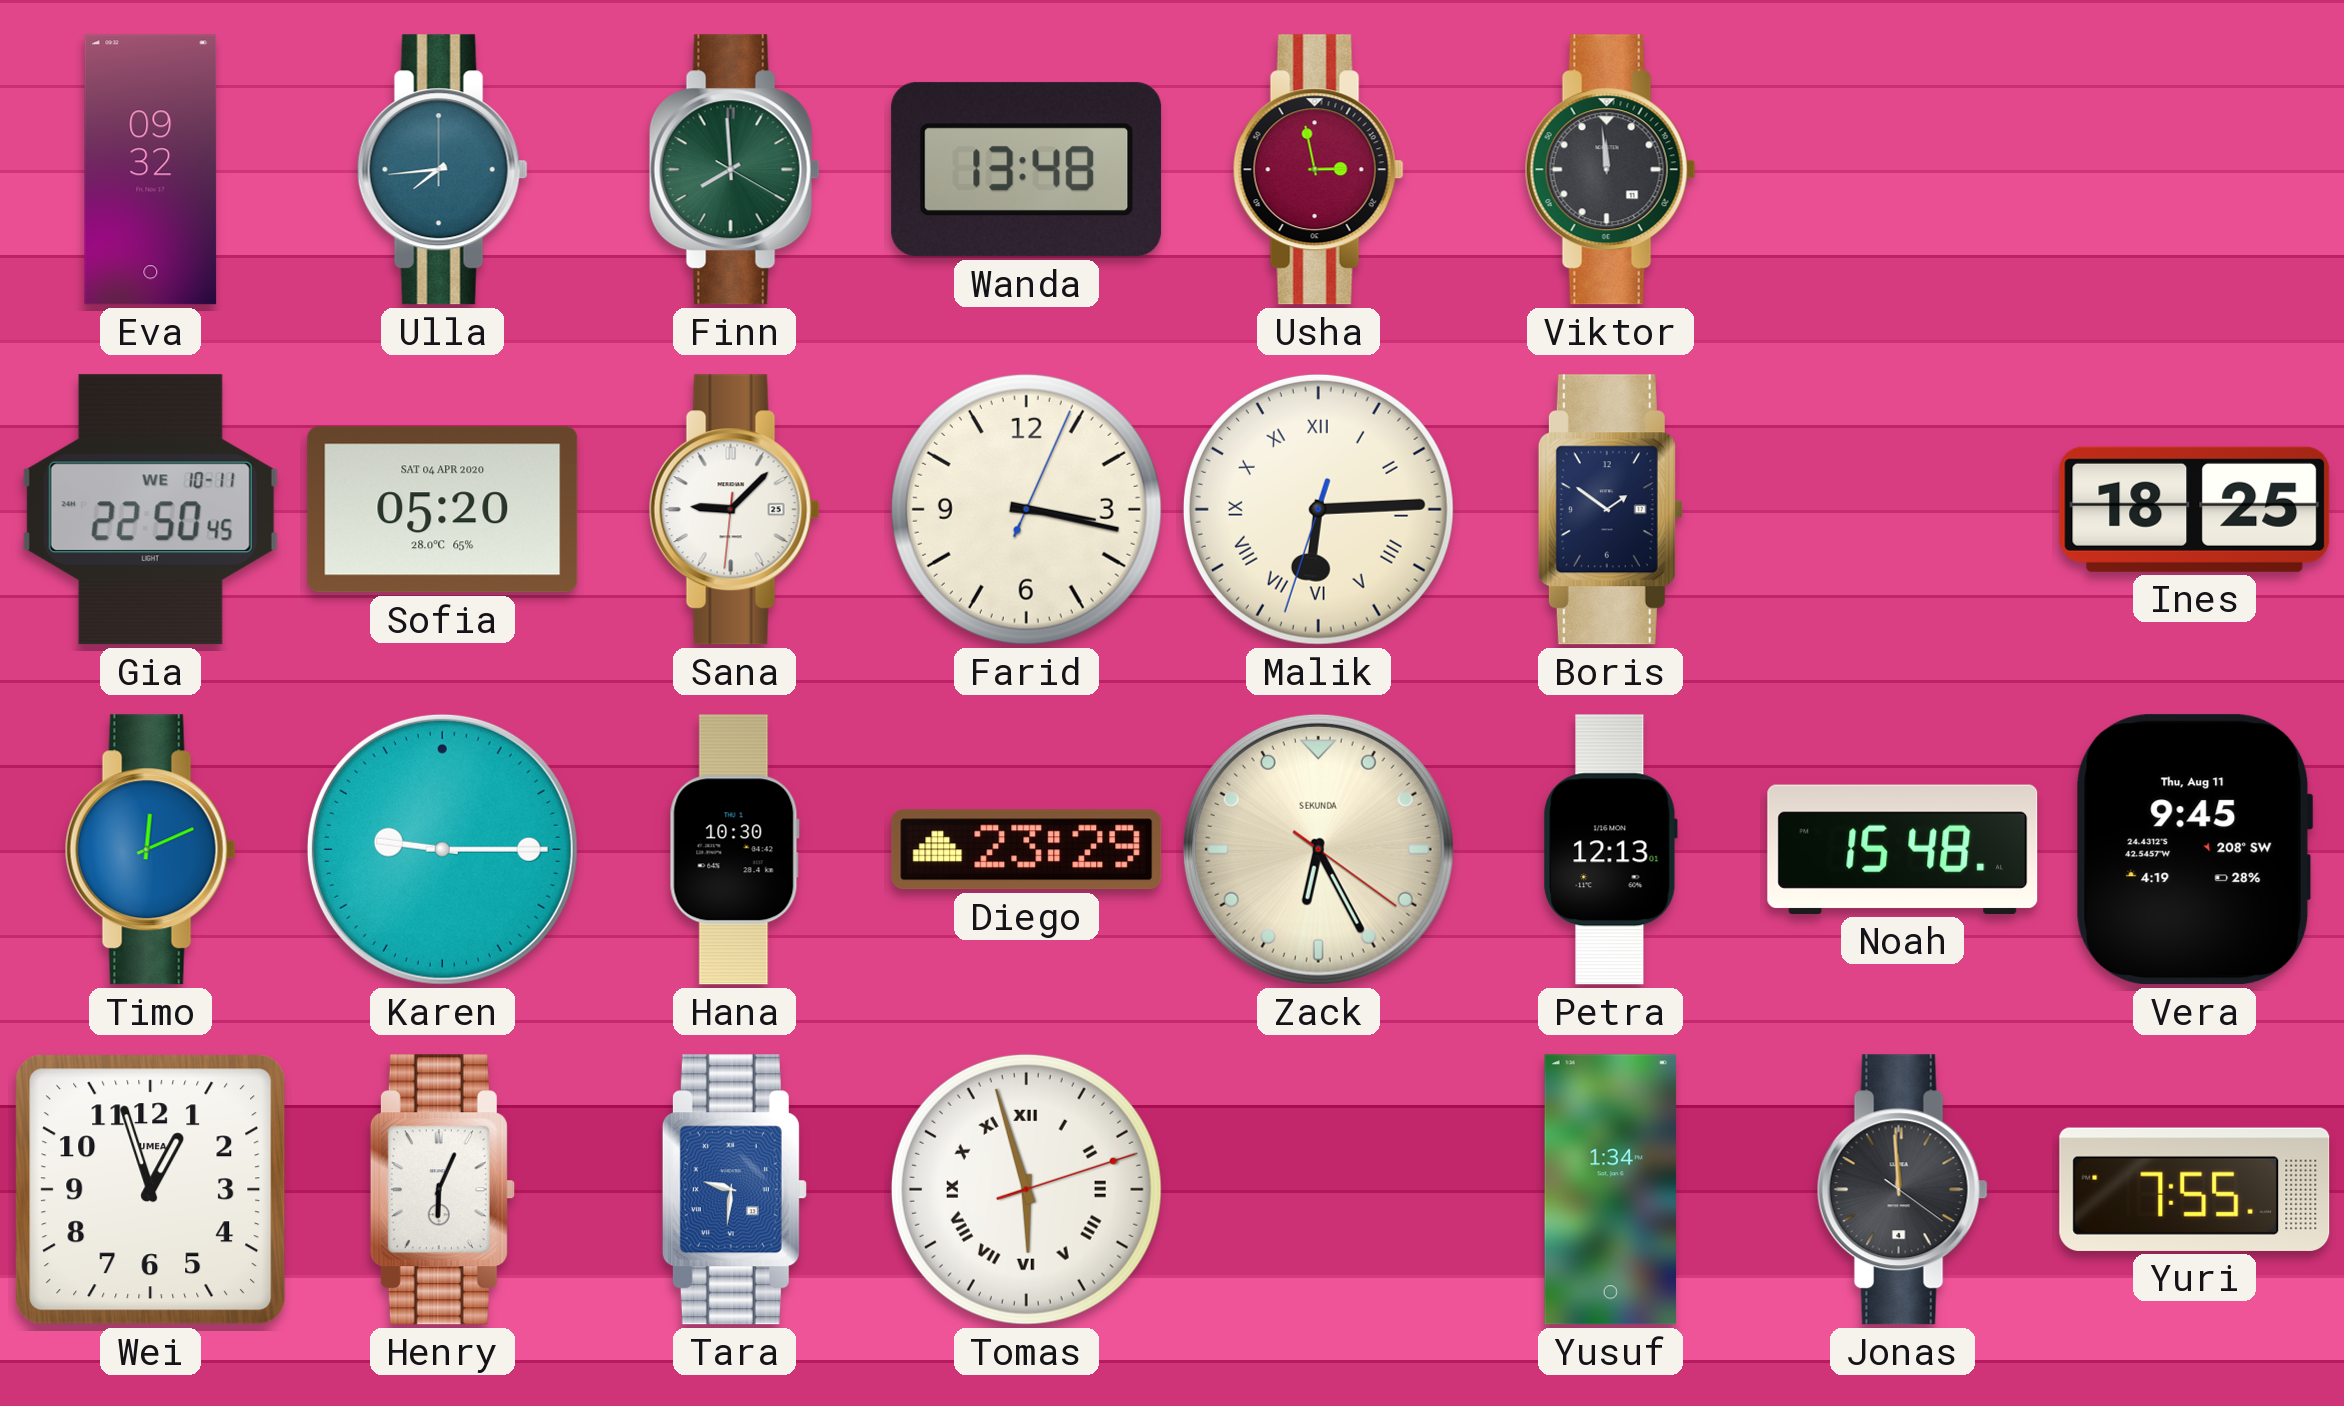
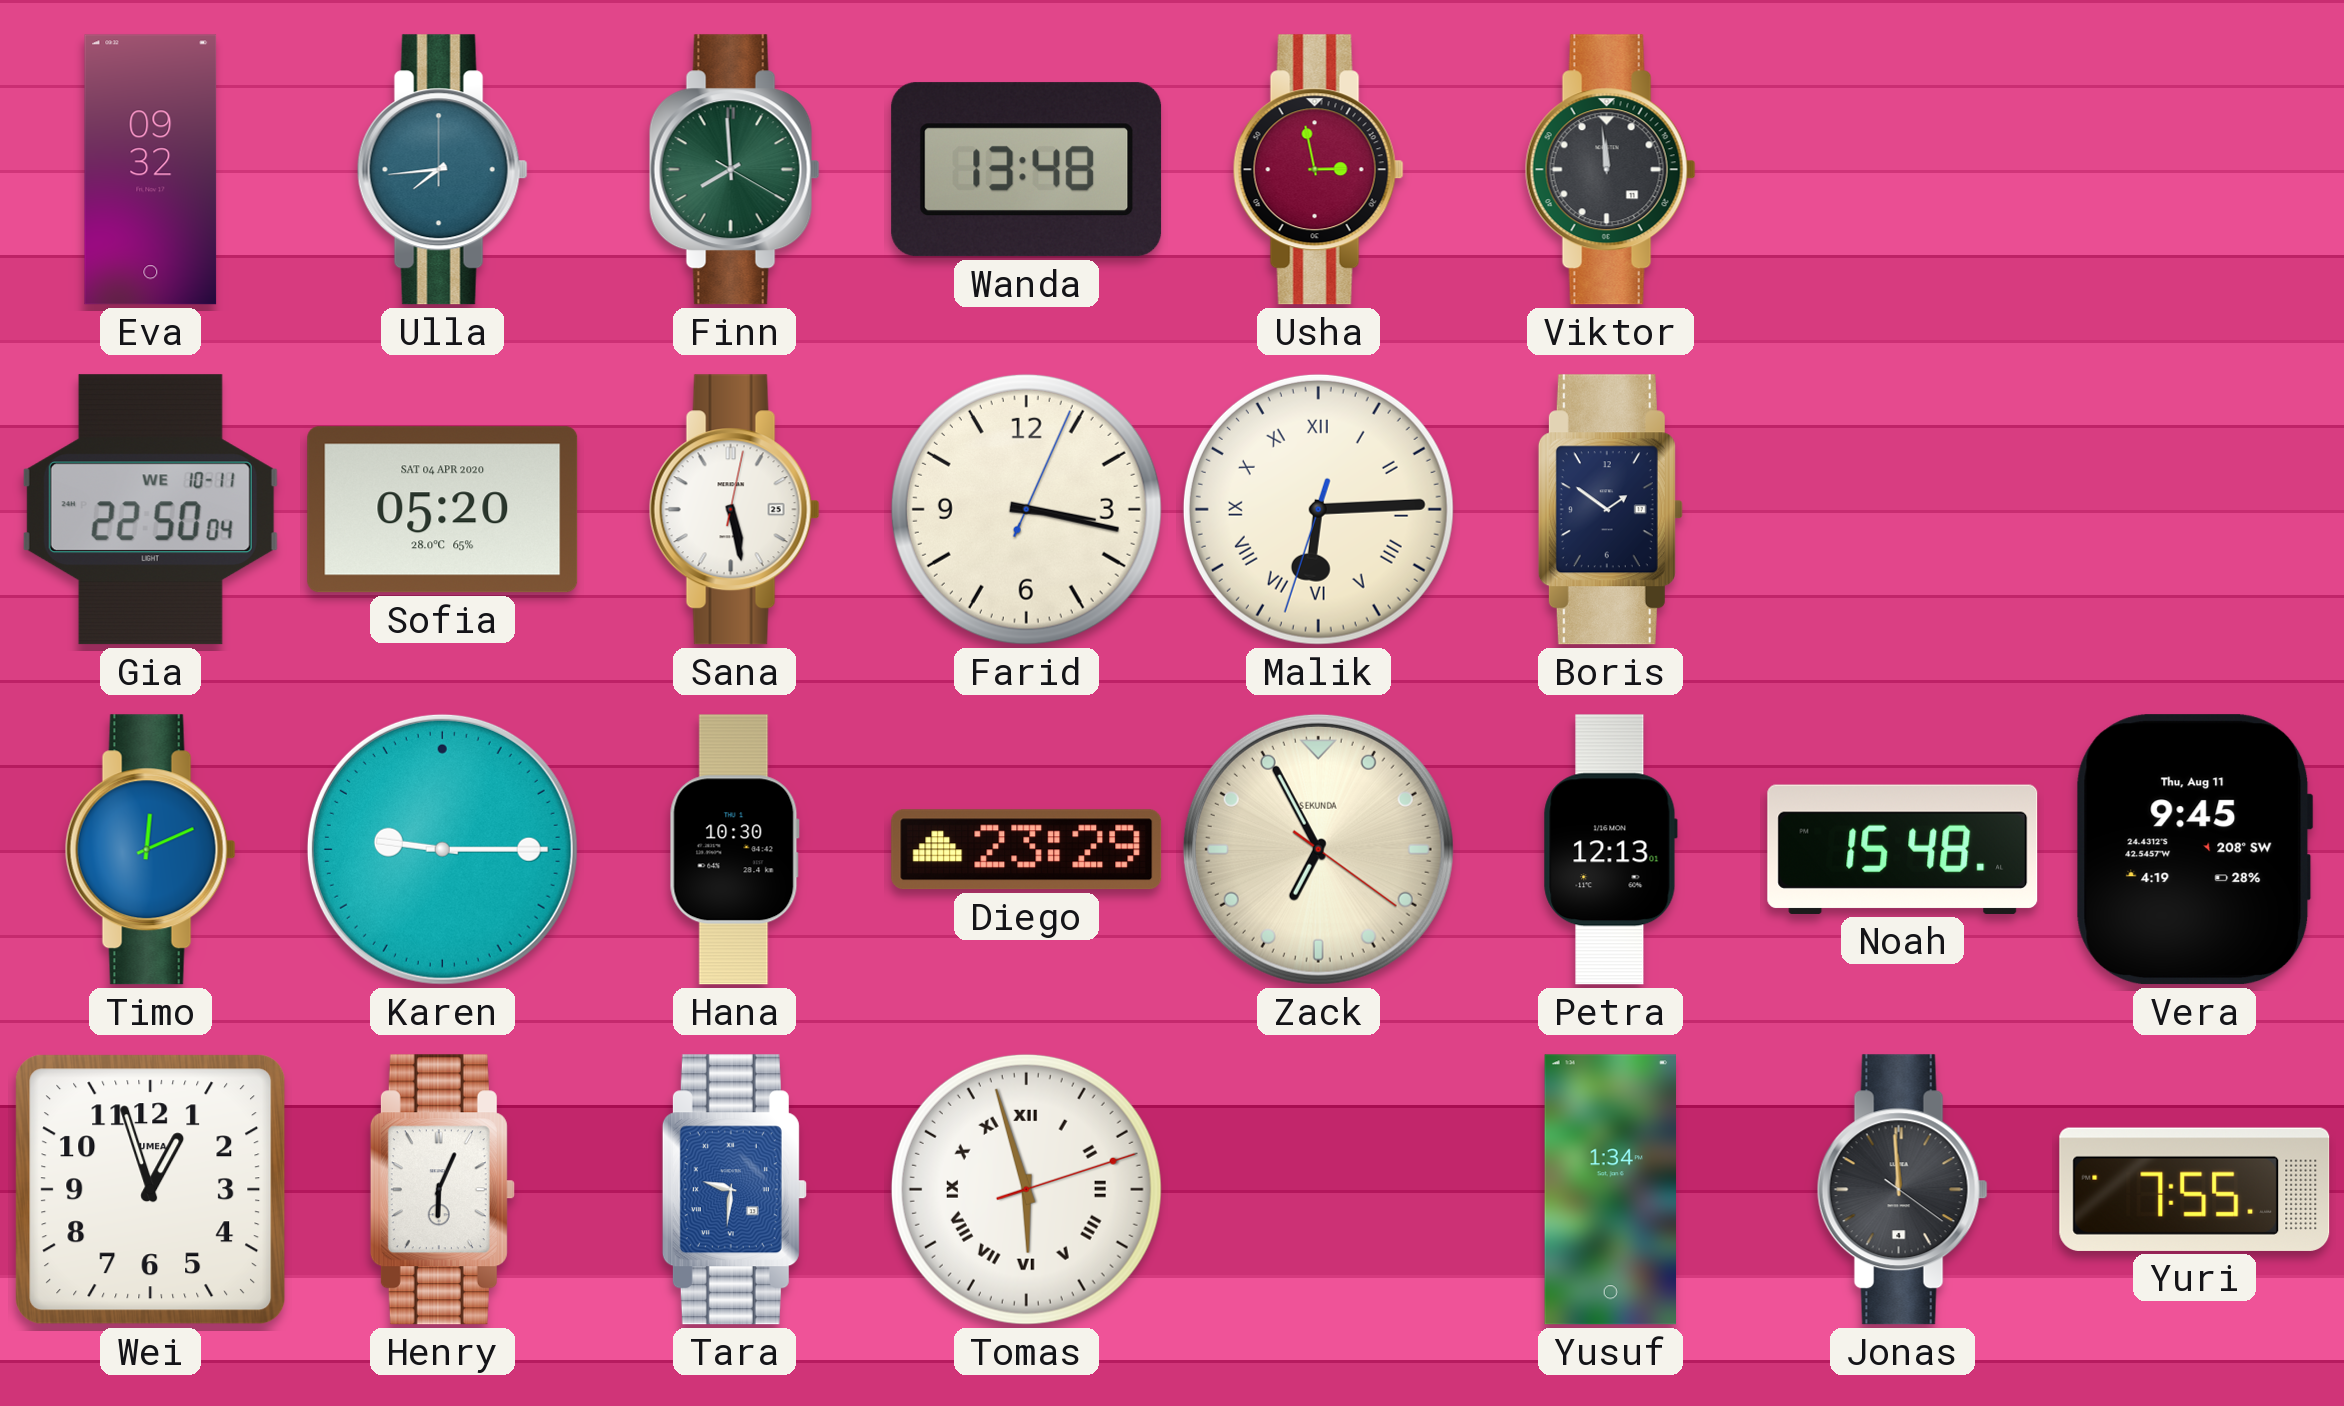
Gia: 22:50:45 -> 22:50:04
Sana: 9:07 -> 5:28
Ines: 18:25 -> none
Zack: 6:25 -> 6:55
